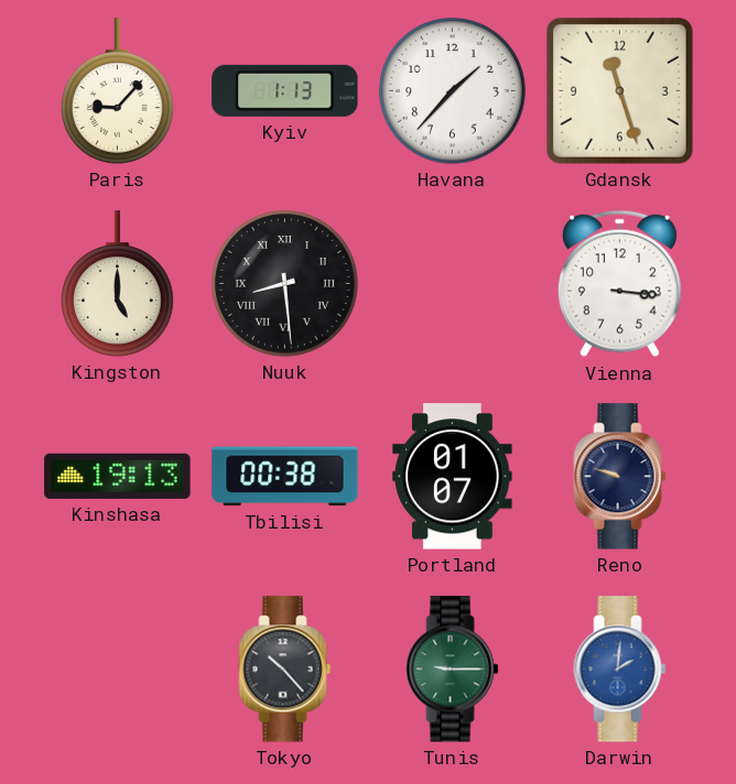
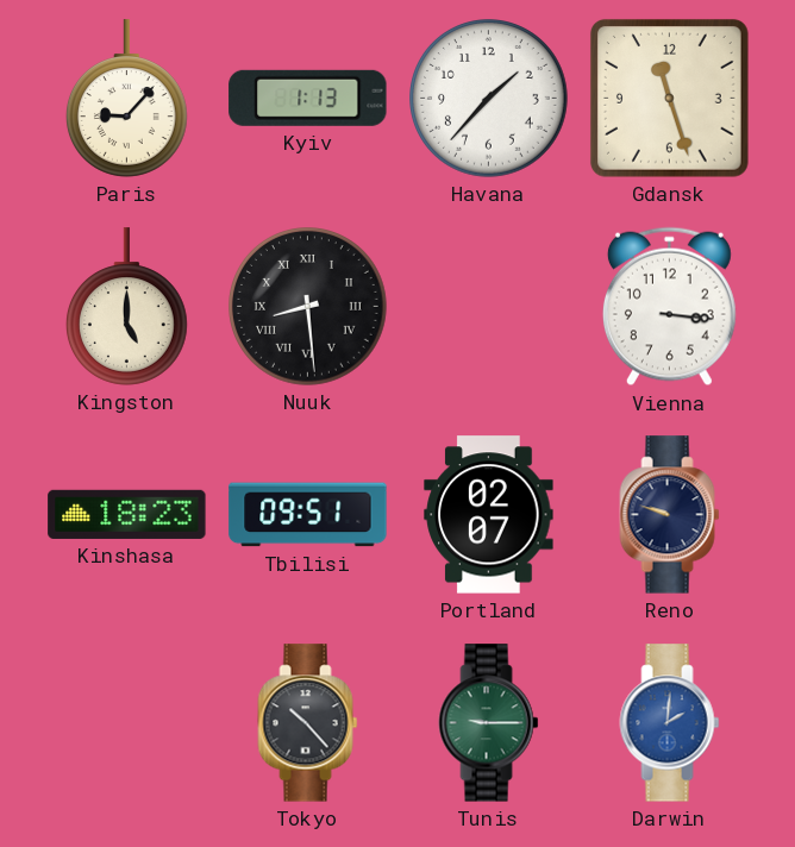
Kinshasa: 19:13 -> 18:23
Tbilisi: 00:38 -> 09:51
Portland: 01:07 -> 02:07
